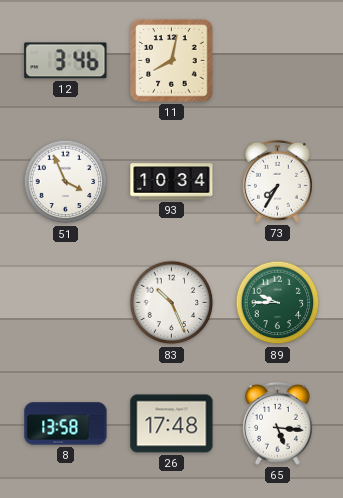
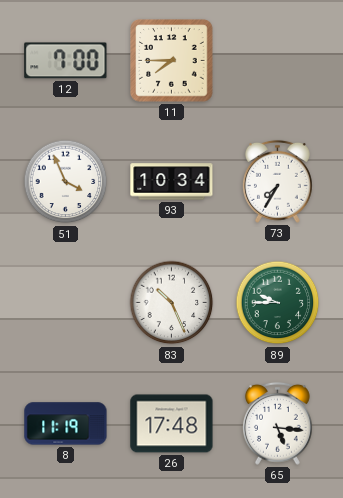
12: 3:46 -> 7:00
11: 8:02 -> 7:45
8: 13:58 -> 11:19
